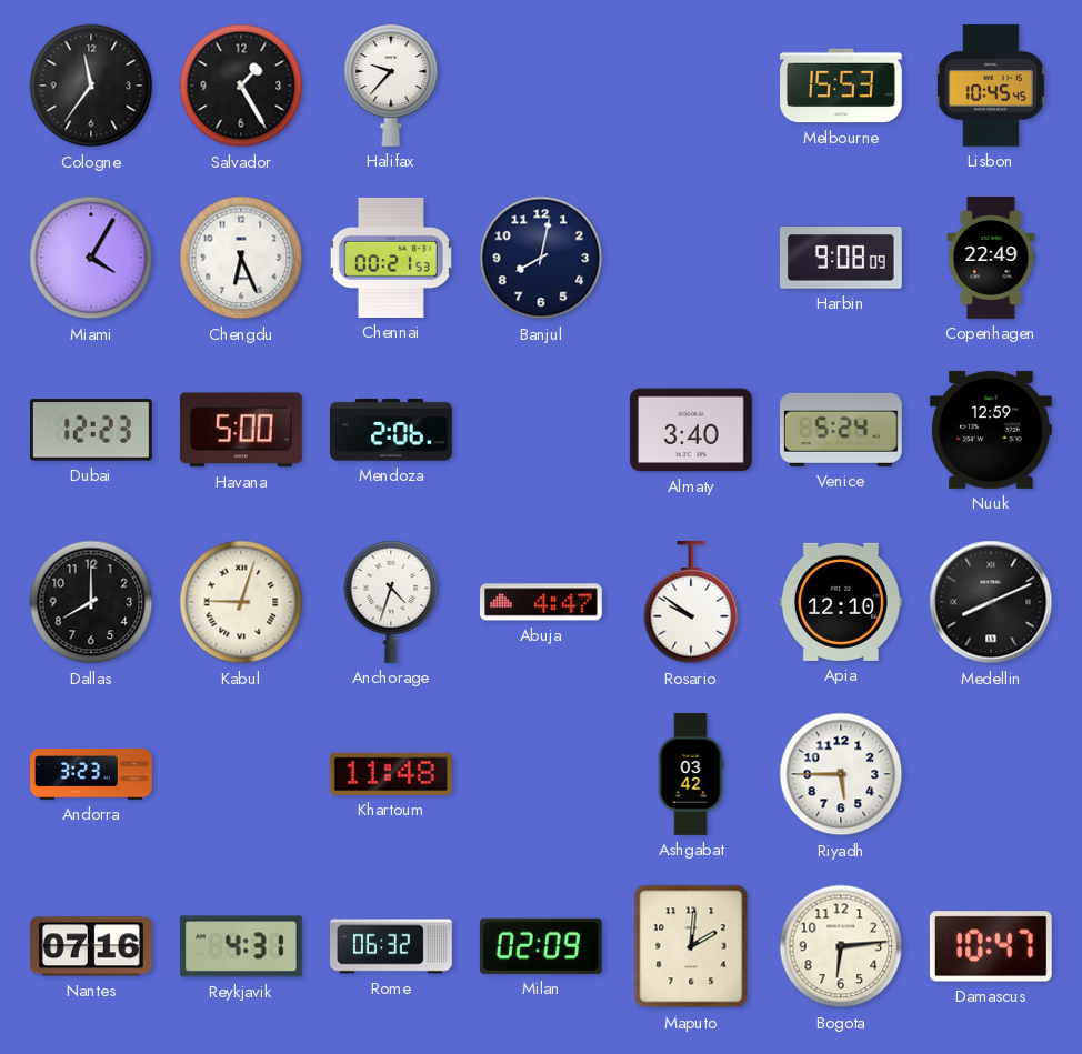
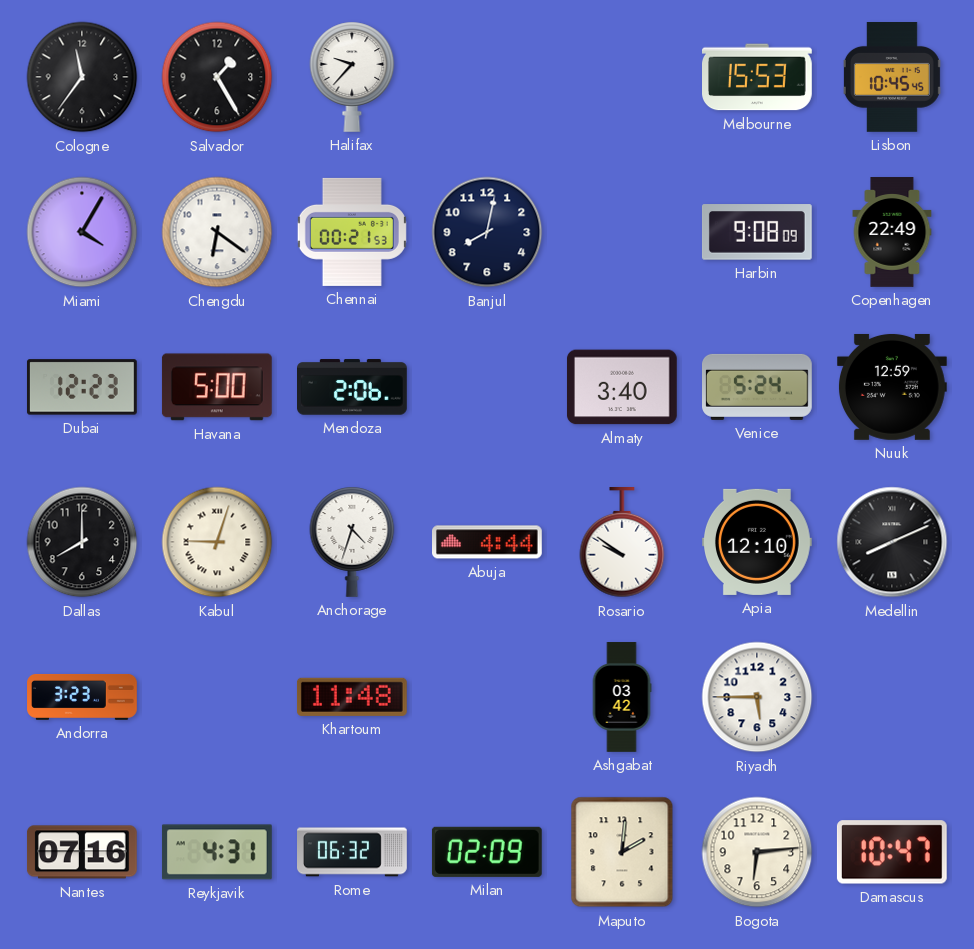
Chengdu: 6:26 -> 6:21
Abuja: 4:47 -> 4:44
